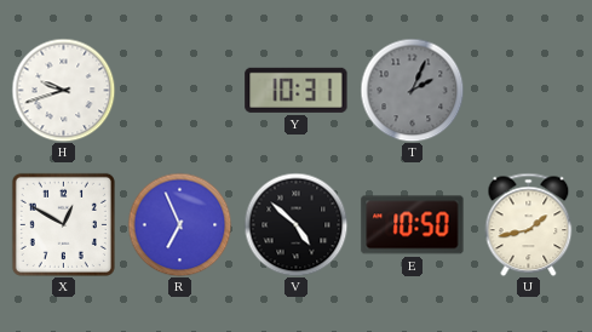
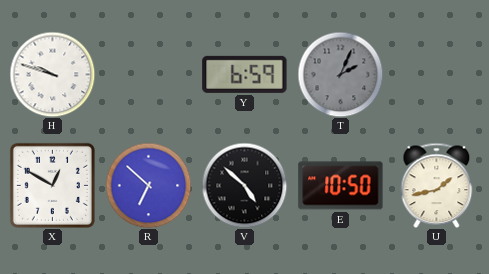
H: 9:42 -> 9:48
Y: 10:31 -> 6:59
R: 6:56 -> 6:52
